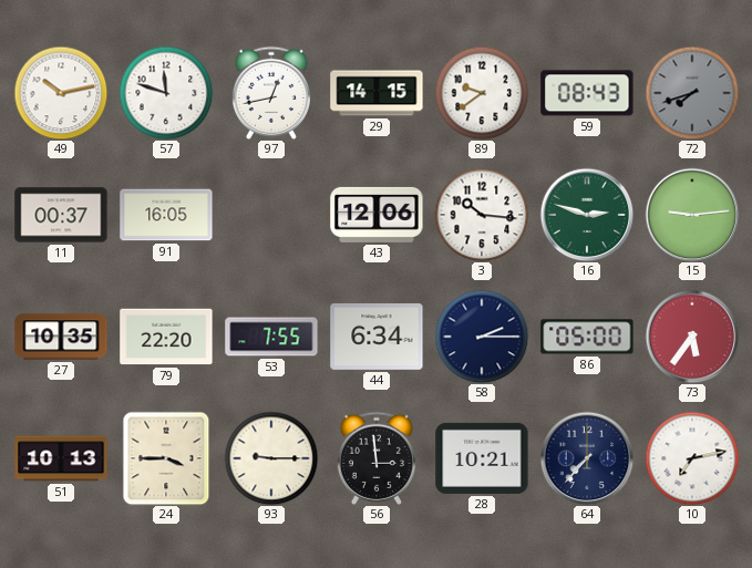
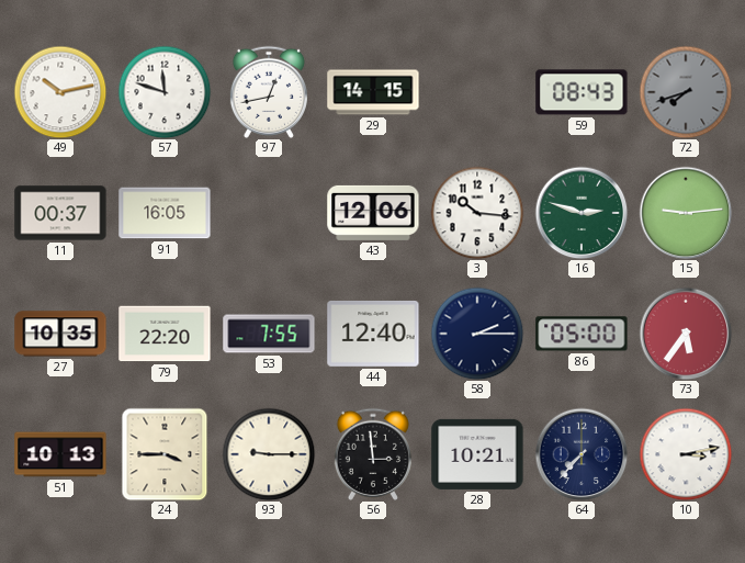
89: 9:39 -> none
44: 6:34 -> 12:40
10: 7:13 -> 3:13
